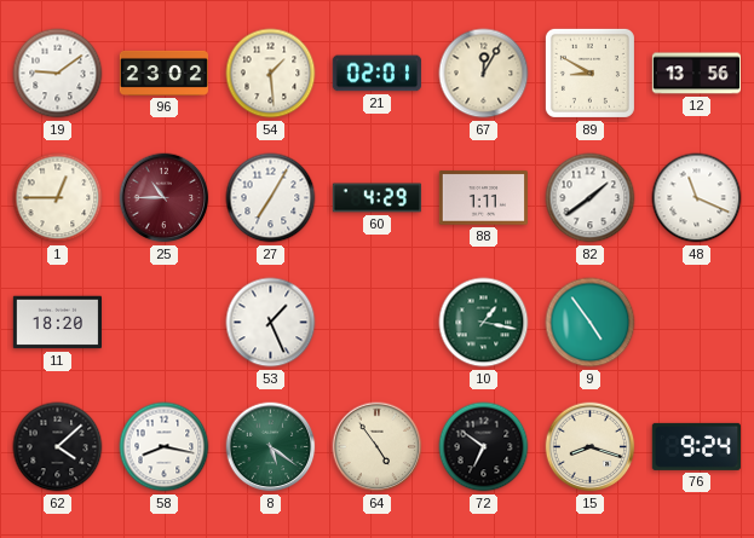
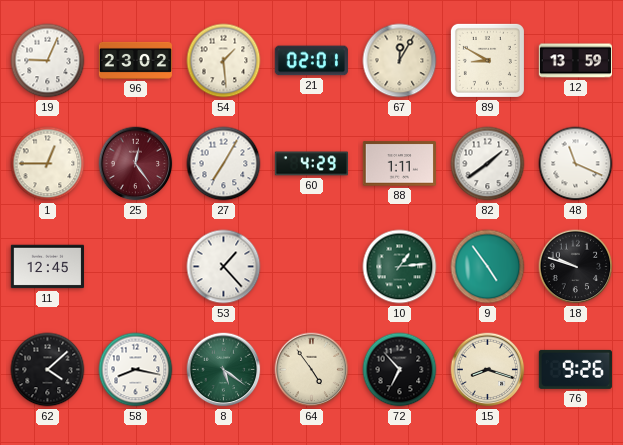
19: 9:09 -> 9:04
12: 13:56 -> 13:59
25: 10:45 -> 12:24
11: 18:20 -> 12:45
53: 1:26 -> 1:23
10: 1:17 -> 1:14
18: none -> 9:48
72: 6:51 -> 6:53
76: 9:24 -> 9:26
